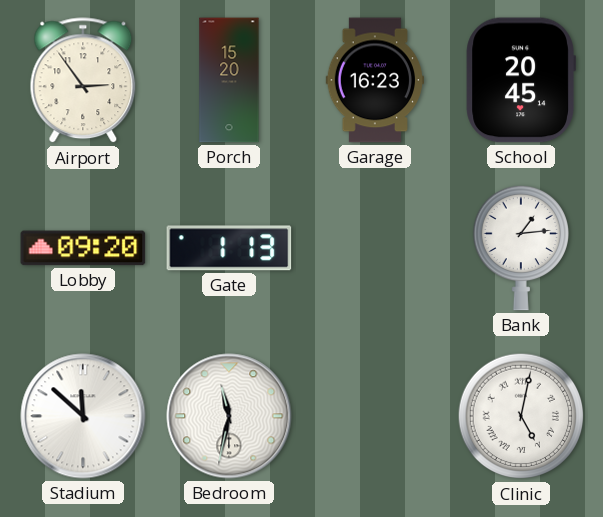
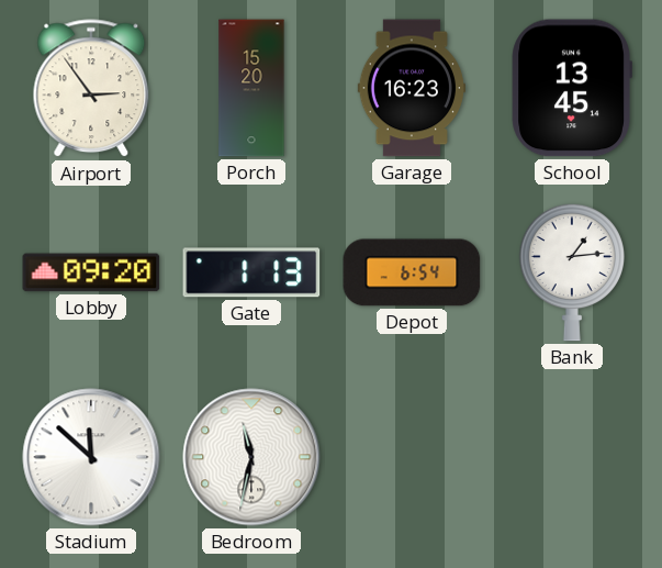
School: 20:45 -> 13:45
Depot: none -> 6:54
Clinic: 5:02 -> none
